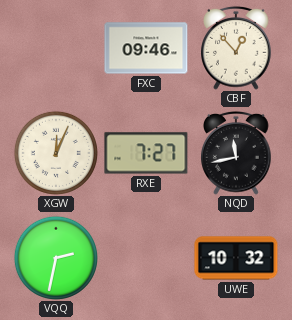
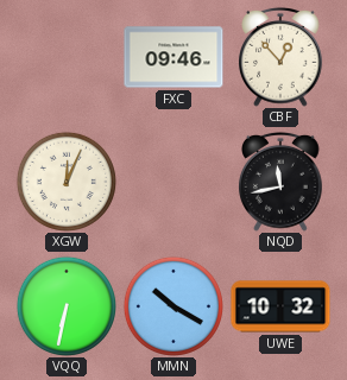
RXE: 7:27 -> none
VQQ: 2:32 -> 6:32
MMN: none -> 10:20
